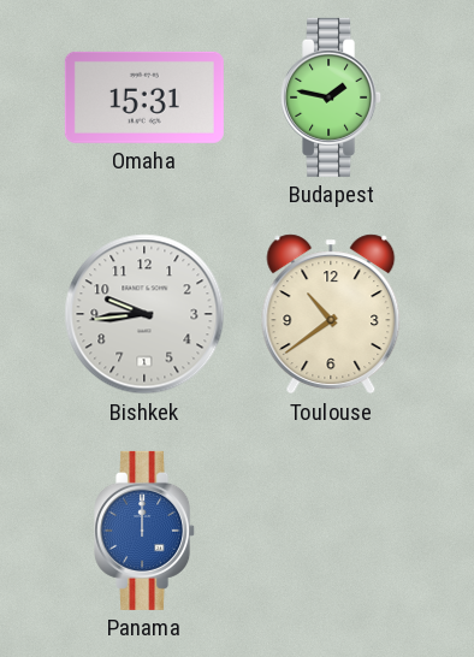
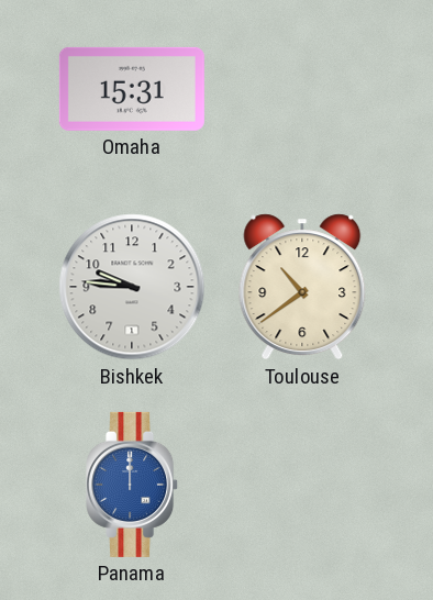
Budapest: 1:47 -> none
Bishkek: 9:44 -> 9:46
